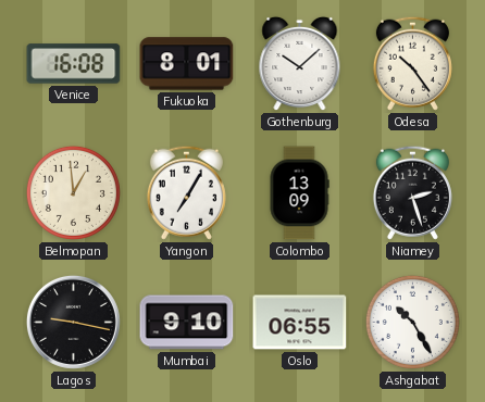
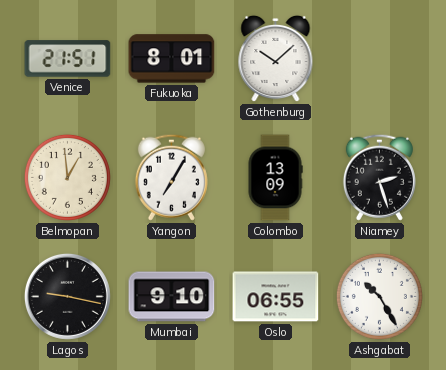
Venice: 16:08 -> 21:51
Odesa: 10:24 -> none
